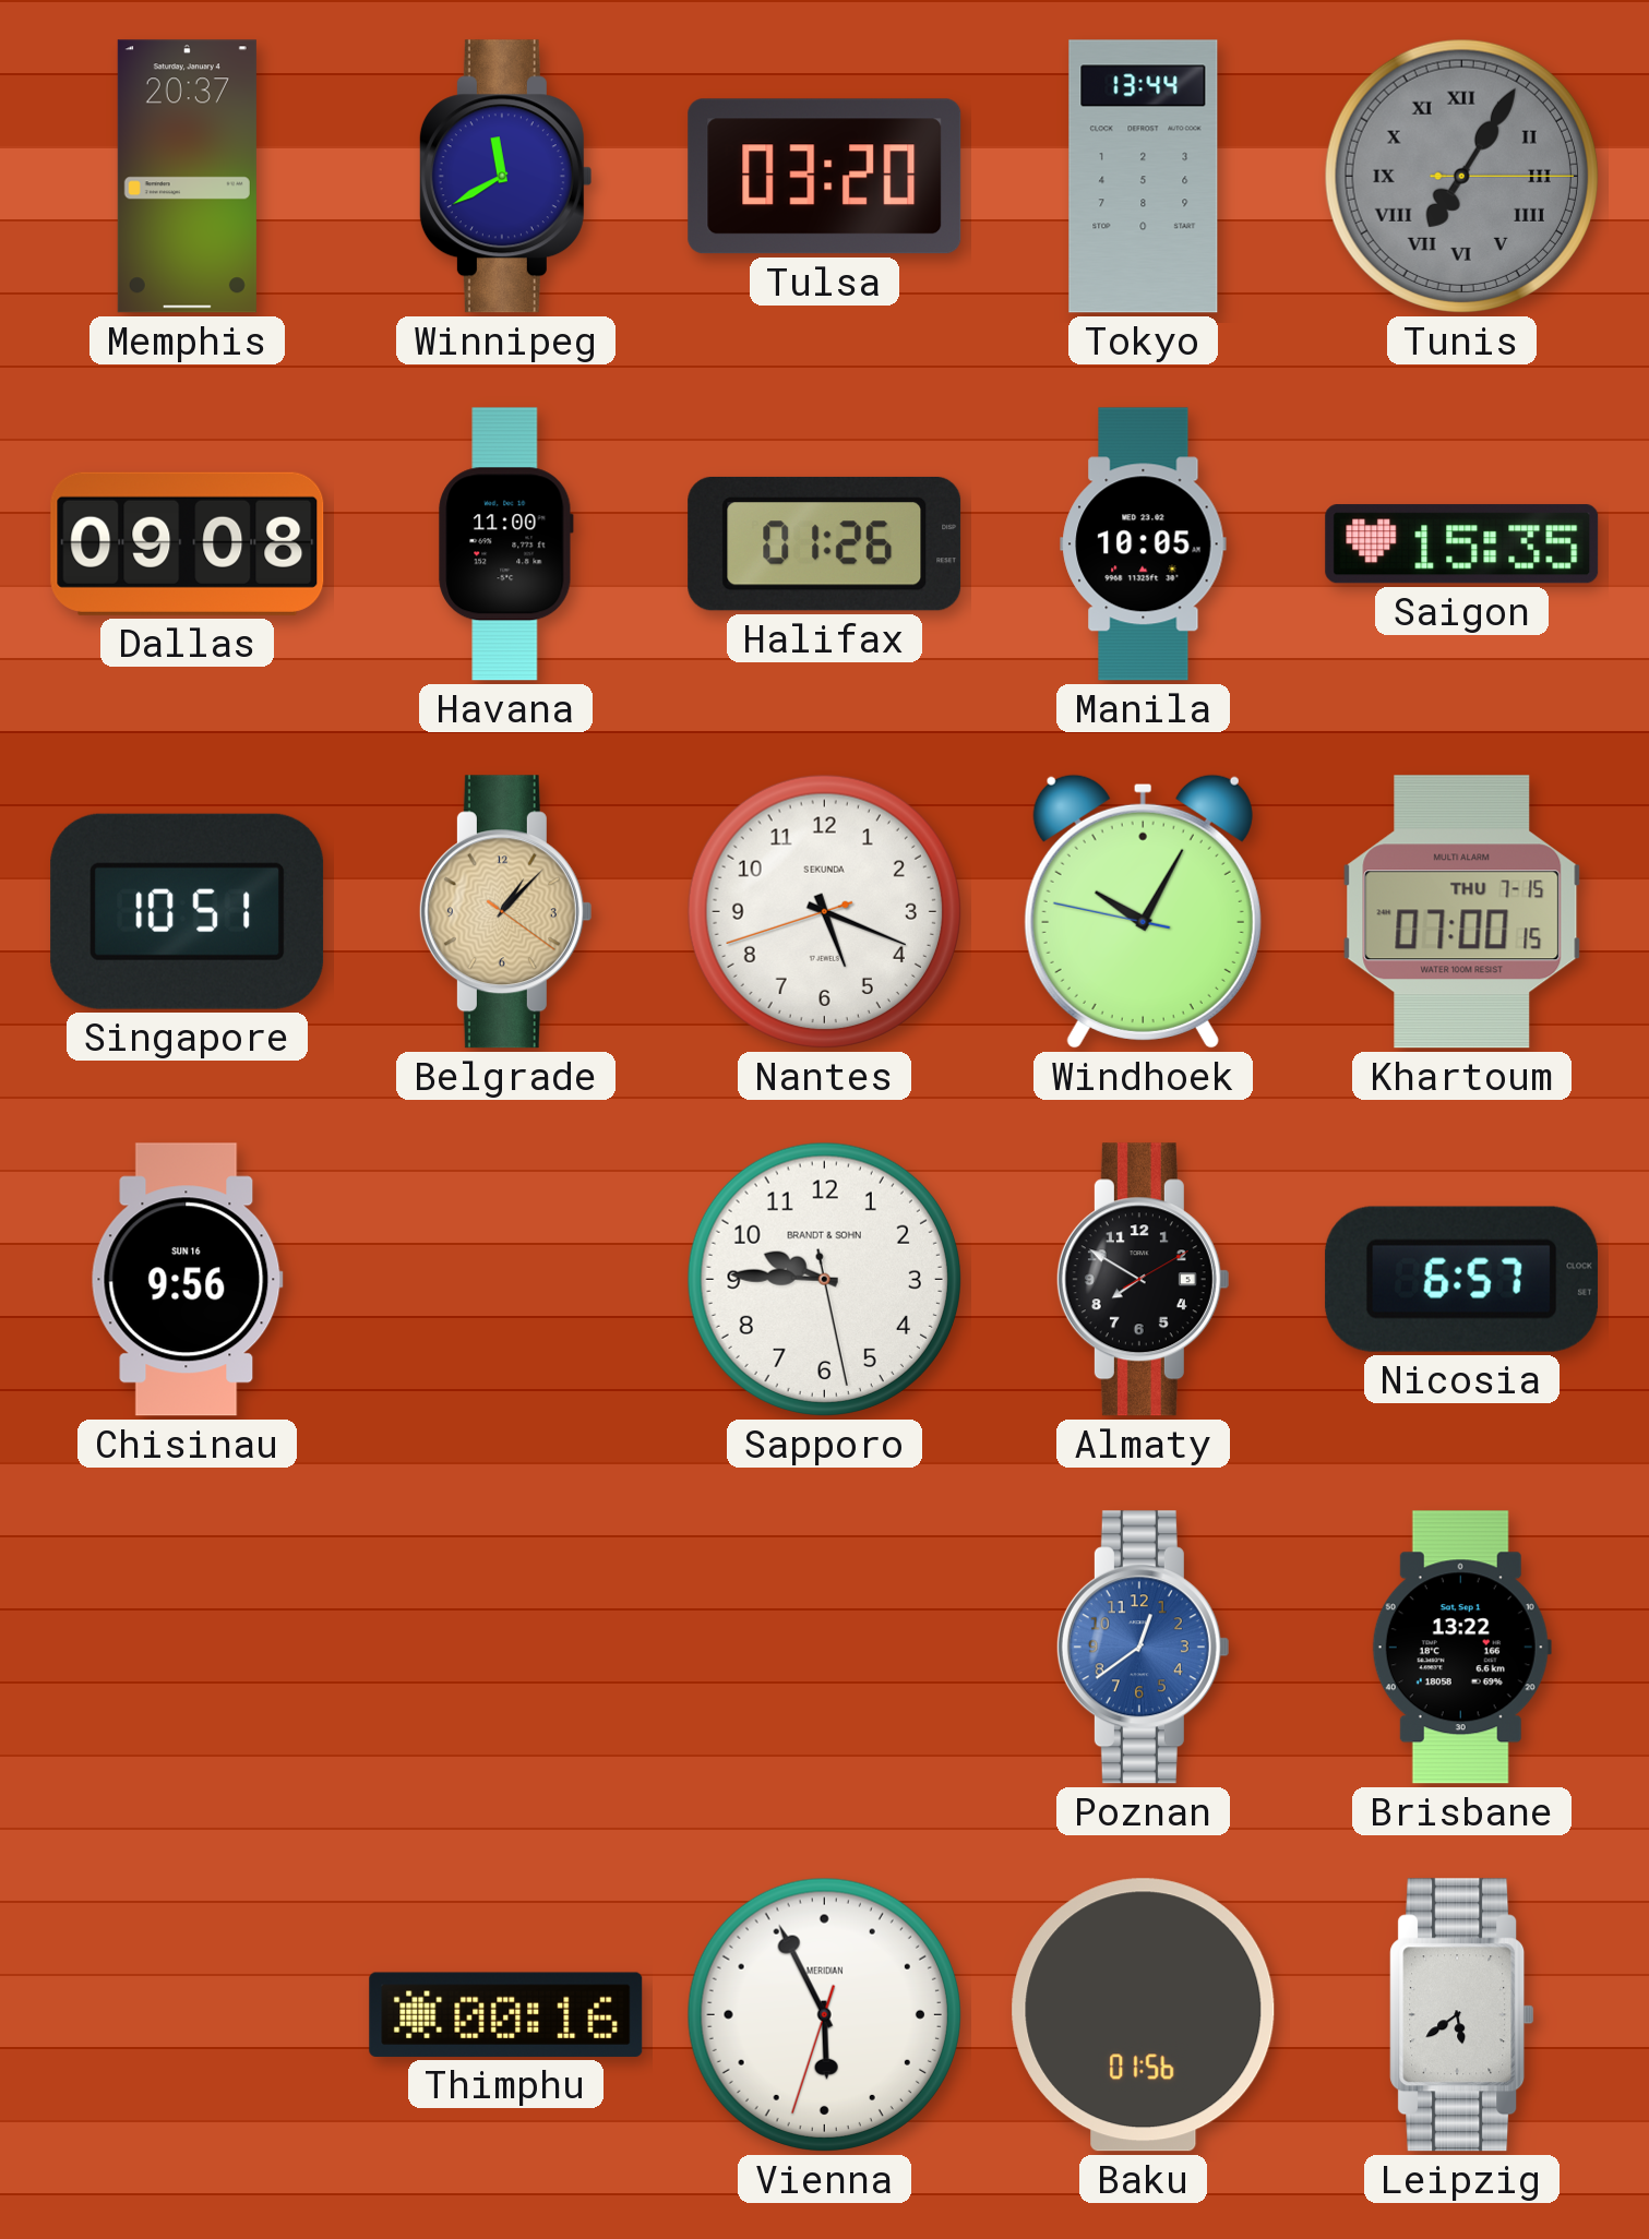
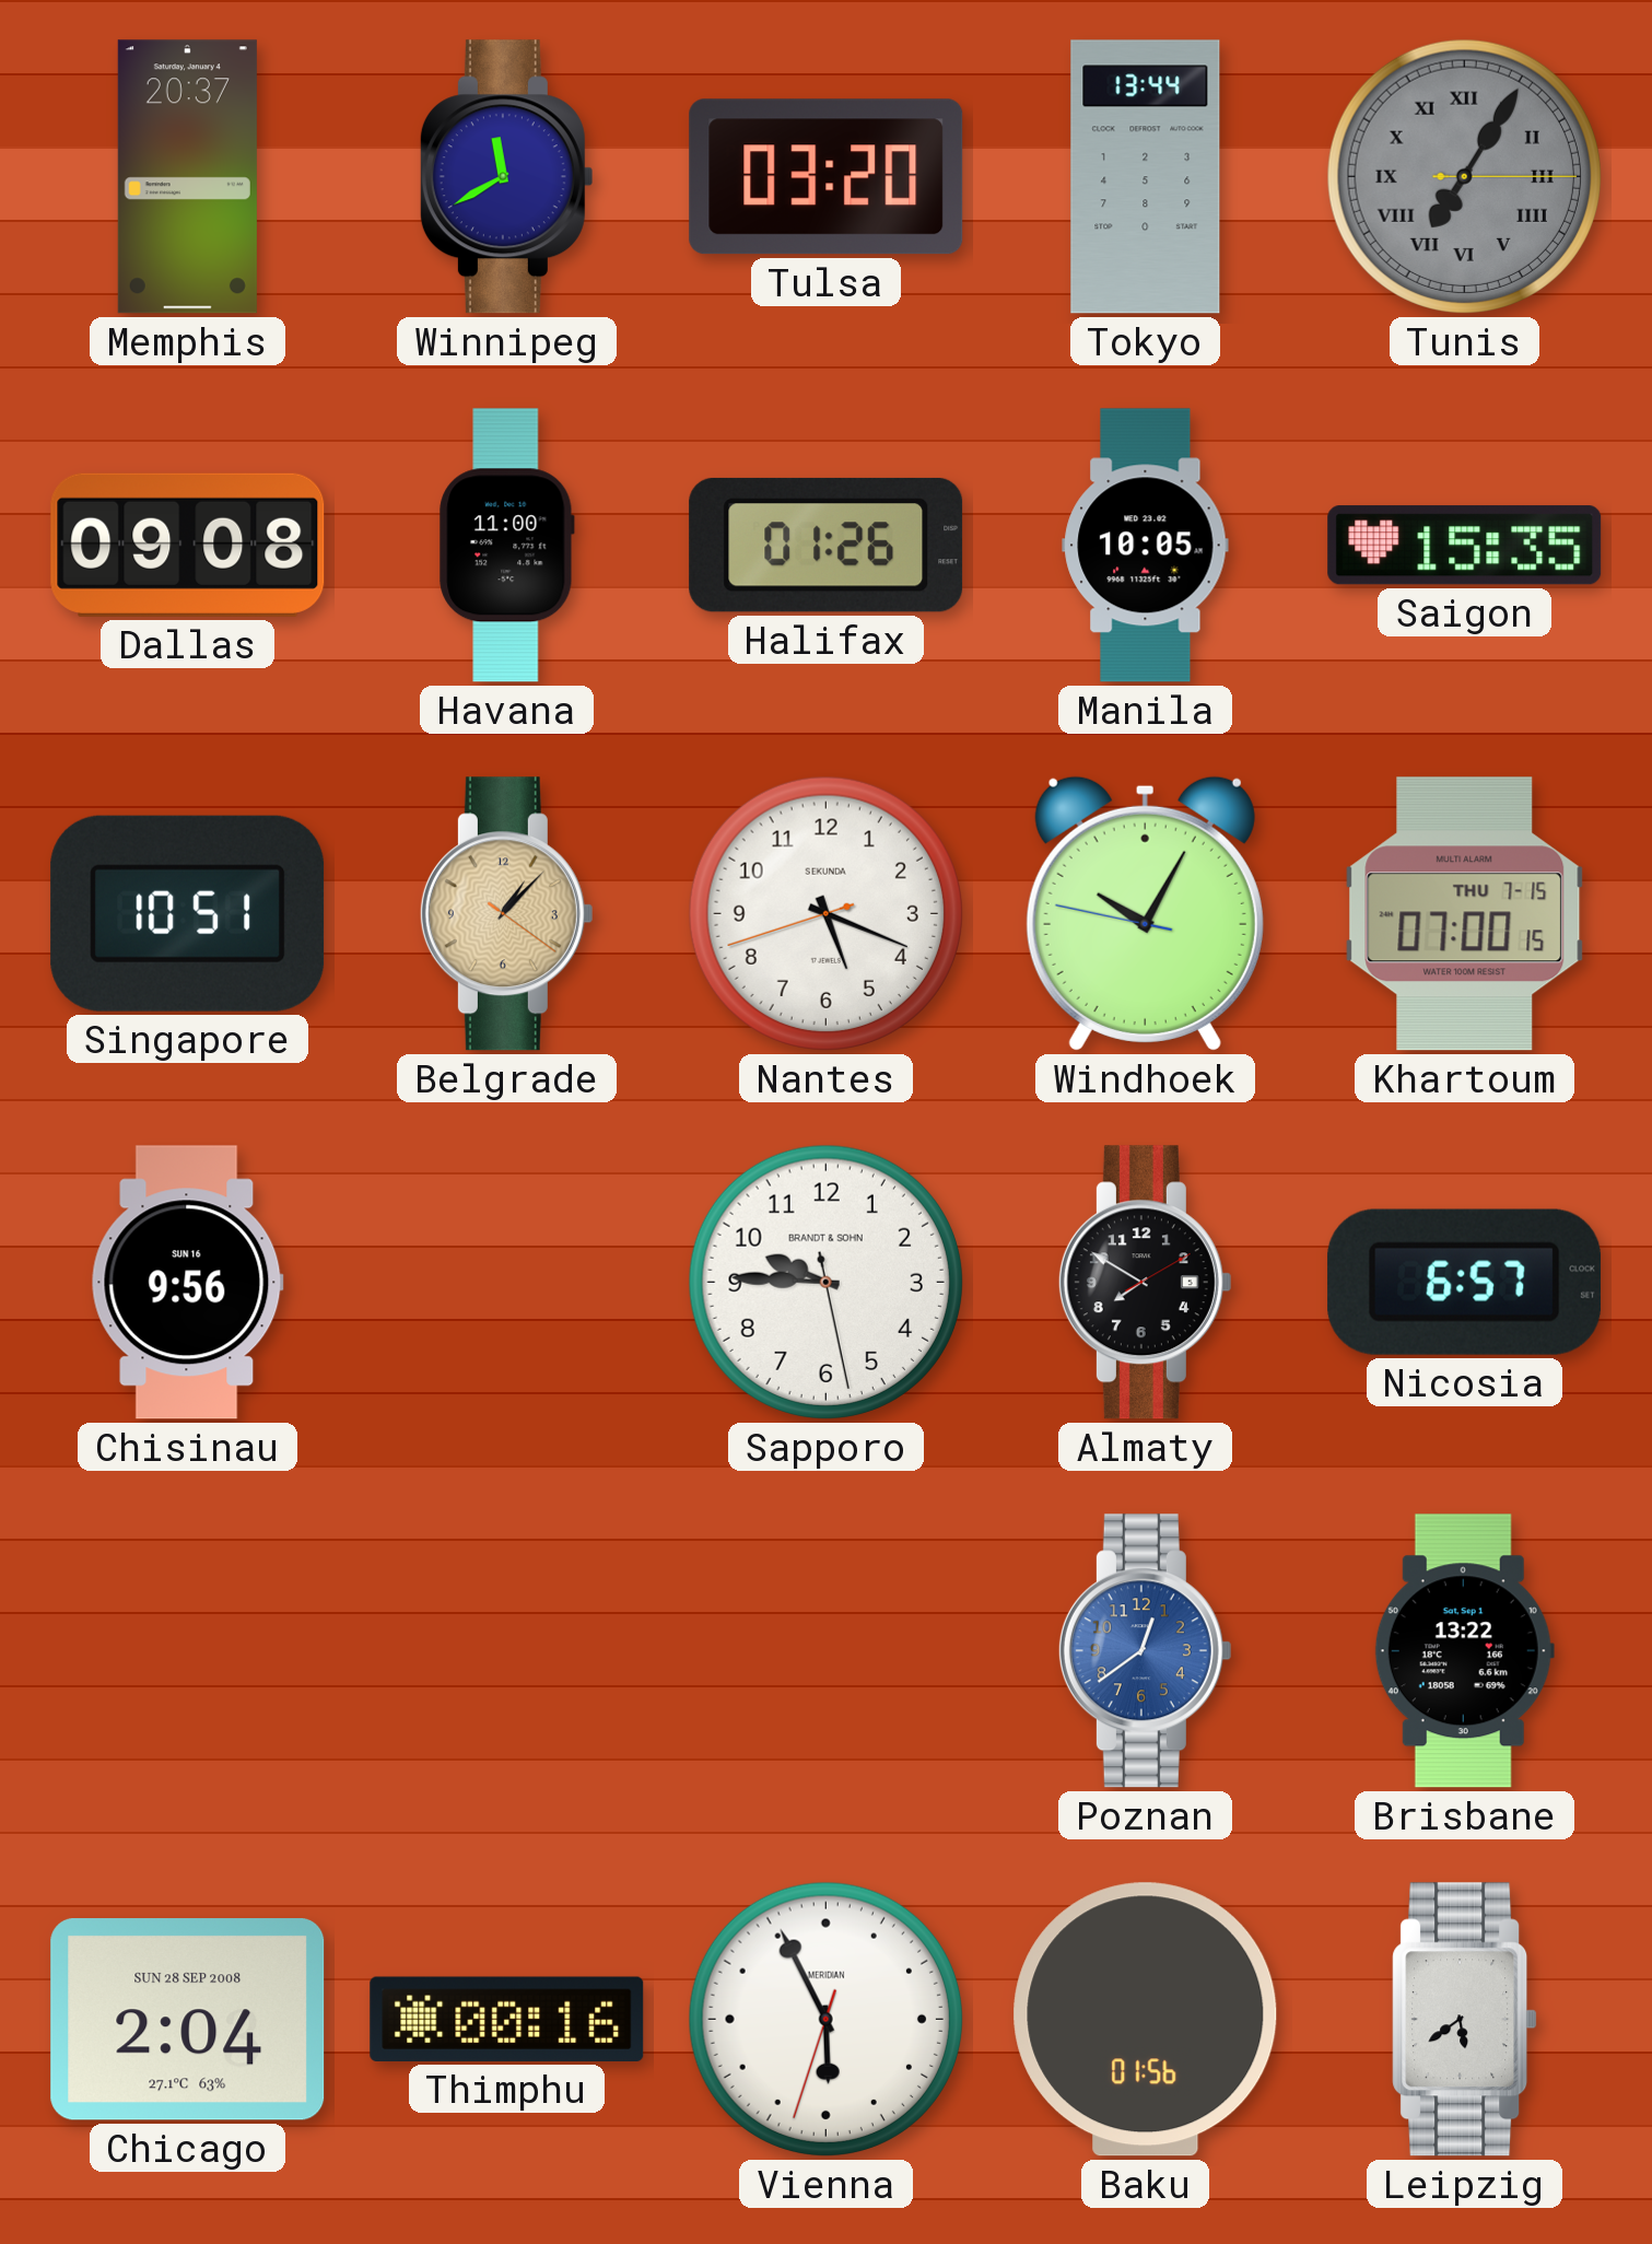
Chicago: none -> 2:04
